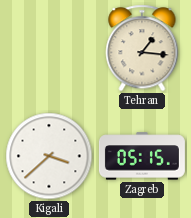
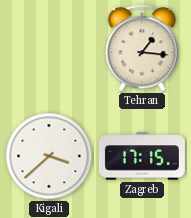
Zagreb: 05:15 -> 17:15
